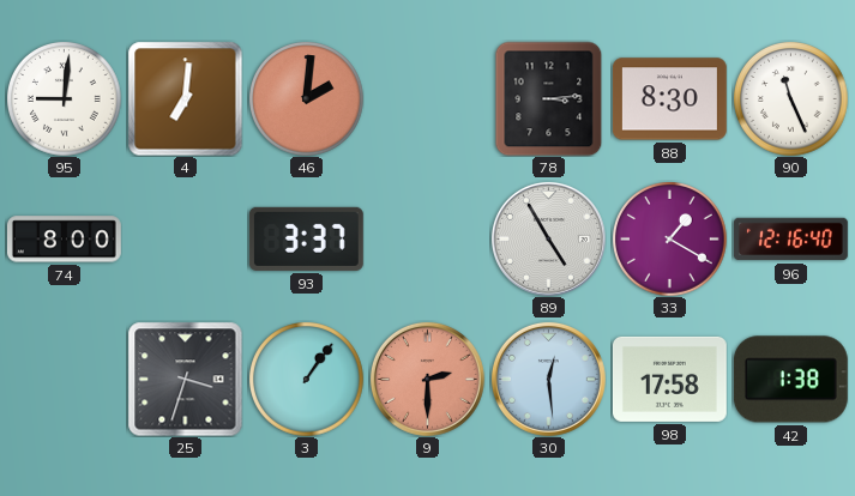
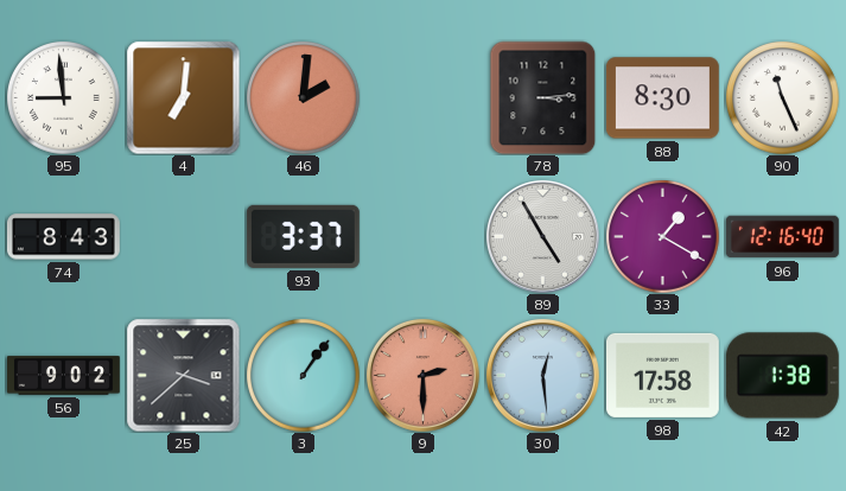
95: 9:01 -> 8:59
74: 8:00 -> 8:43
56: none -> 9:02
25: 3:33 -> 3:38
